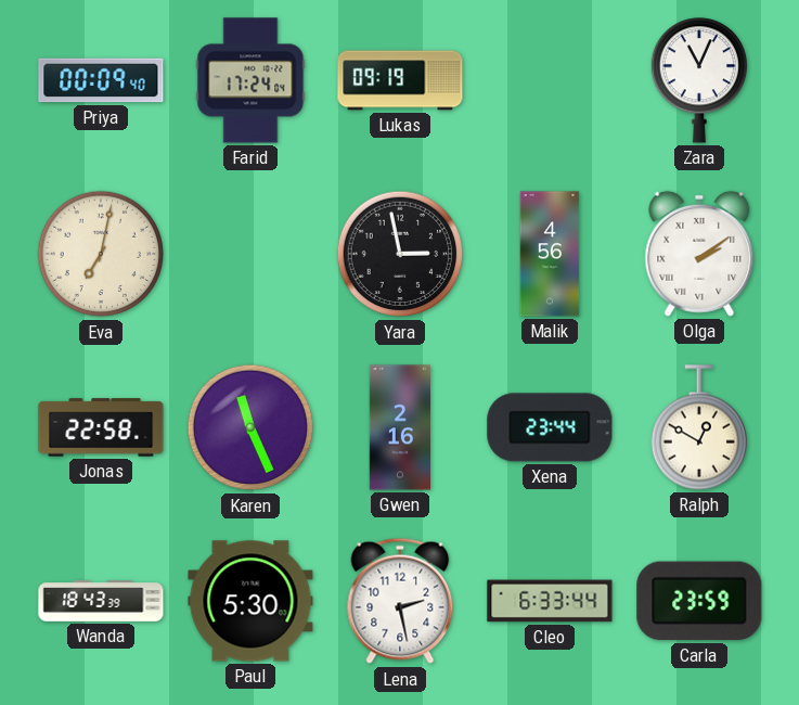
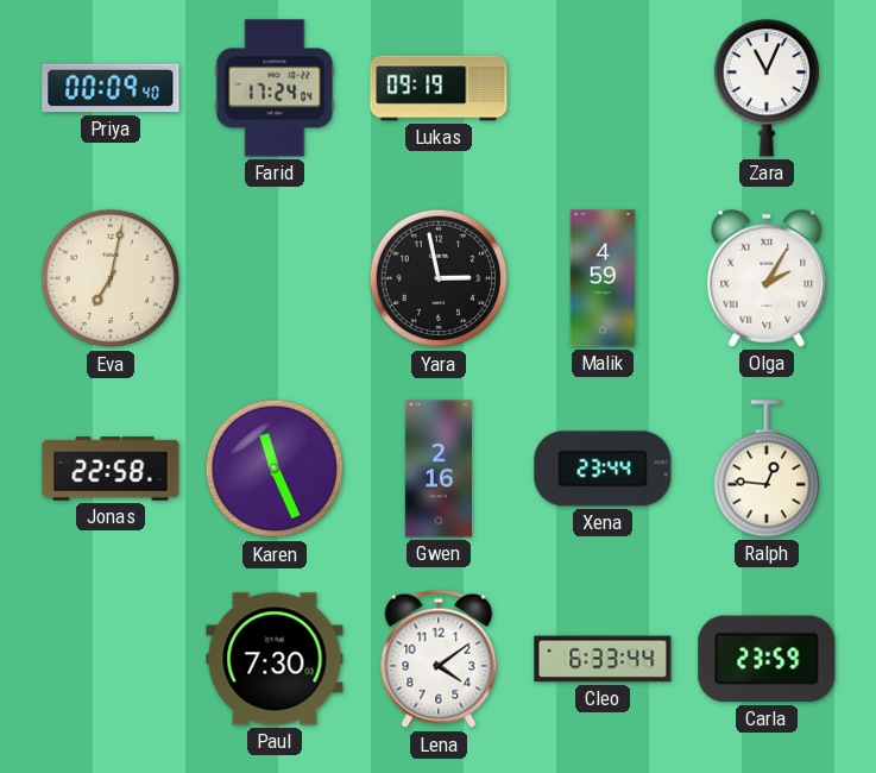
Malik: 4:56 -> 4:59
Olga: 2:09 -> 2:05
Ralph: 12:50 -> 12:46
Wanda: 18:43 -> none
Paul: 5:30 -> 7:30
Lena: 2:28 -> 4:09
